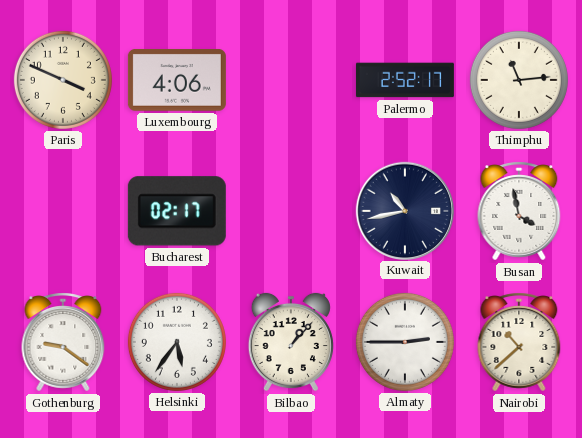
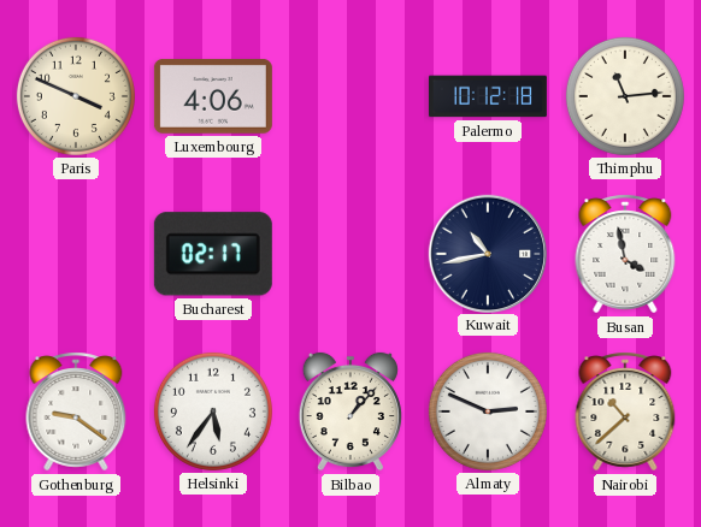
Palermo: 2:52 -> 10:12
Almaty: 2:45 -> 2:49
